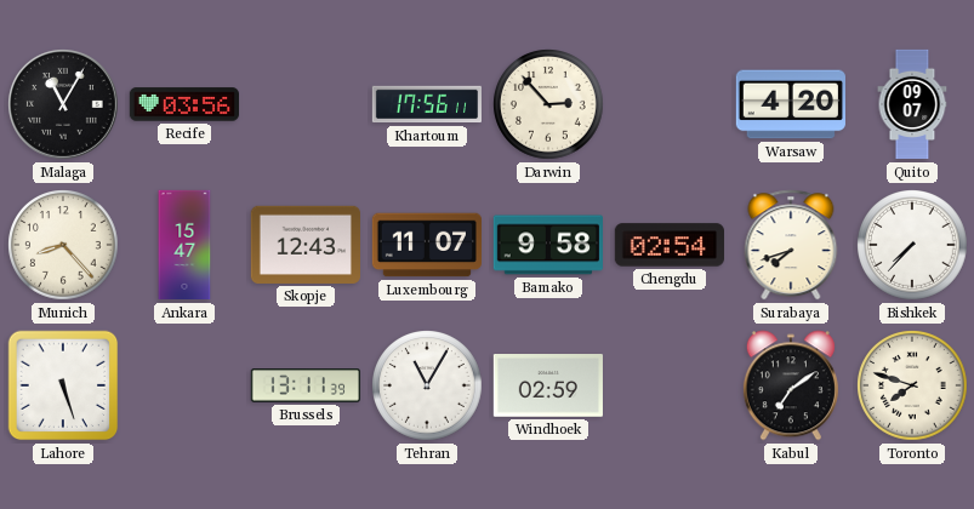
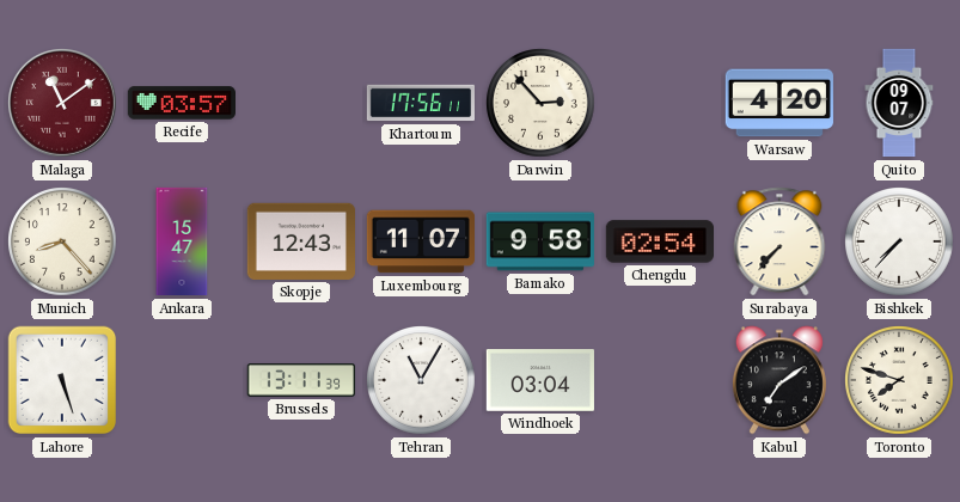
Malaga: 11:05 -> 11:09
Malaga dial: black -> burgundy
Recife: 03:56 -> 03:57
Surabaya: 7:42 -> 7:37
Windhoek: 02:59 -> 03:04
